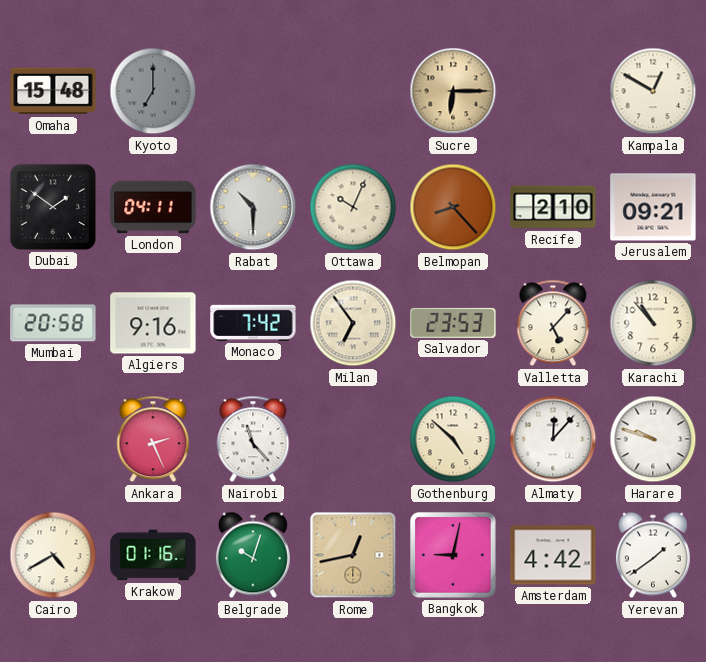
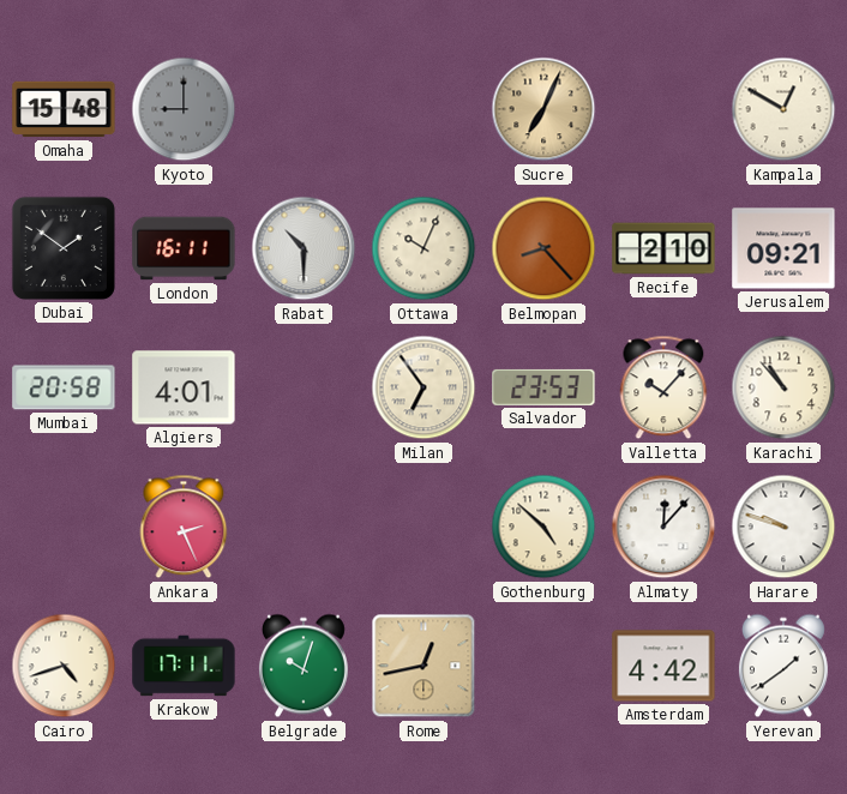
Kyoto: 7:00 -> 9:00
Sucre: 6:15 -> 7:04
London: 04:11 -> 16:11
Algiers: 9:16 -> 4:01
Monaco: 7:42 -> none
Valletta: 5:07 -> 10:07
Nairobi: 11:23 -> none
Cairo: 4:40 -> 4:42
Krakow: 01:16 -> 17:11
Bangkok: 9:02 -> none
